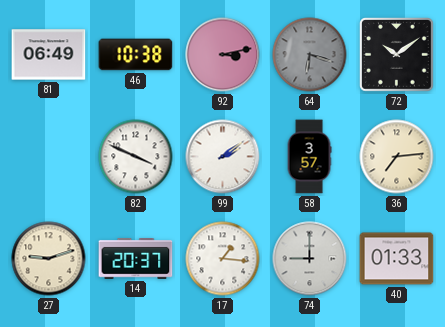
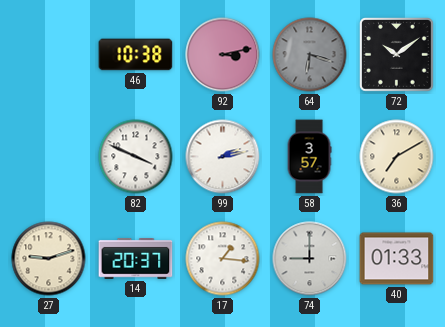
81: 06:49 -> none
99: 2:09 -> 2:13
36: 7:14 -> 7:10
